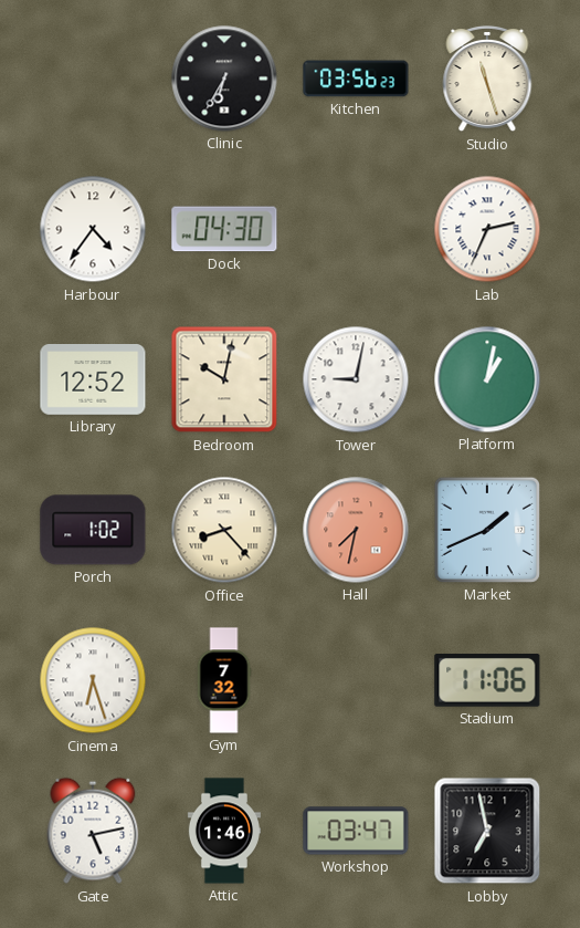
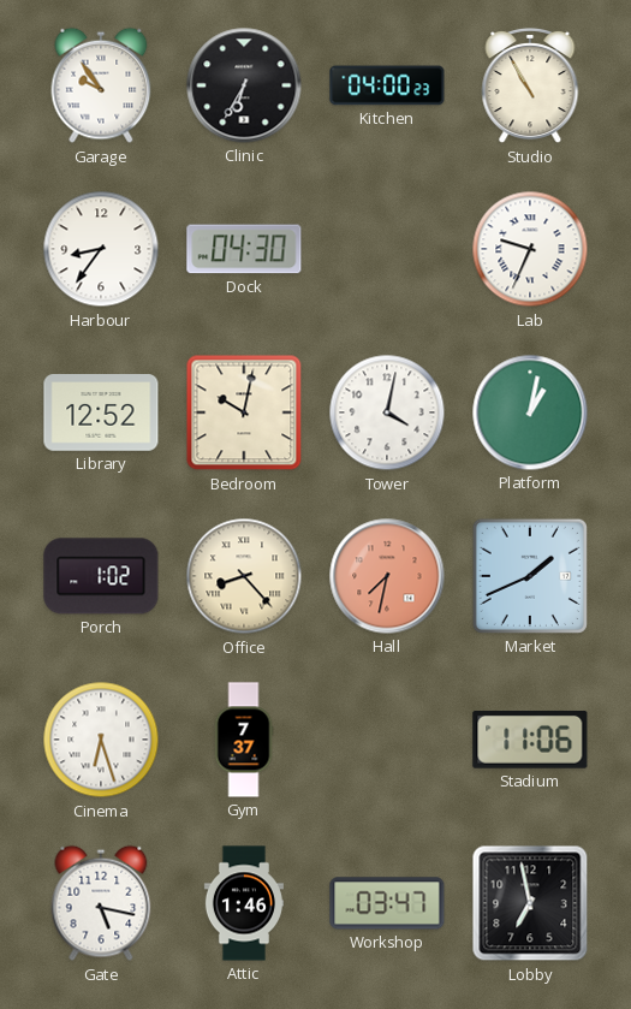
Garage: none -> 9:54
Kitchen: 03:56 -> 04:00
Studio: 11:27 -> 10:55
Harbour: 4:36 -> 8:36
Lab: 2:34 -> 9:34
Tower: 9:02 -> 4:02
Gym: 7:32 -> 7:37
Gate: 5:13 -> 5:17
